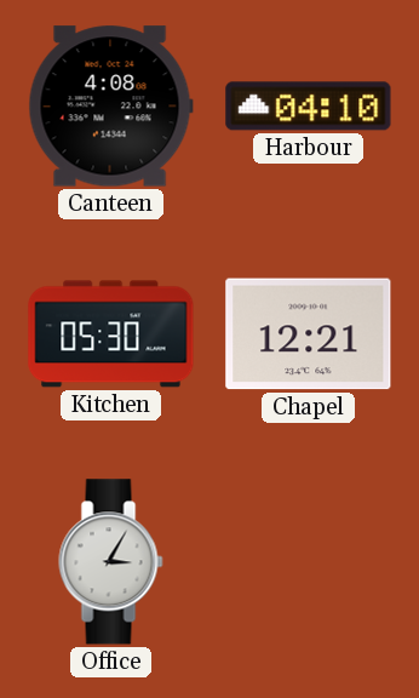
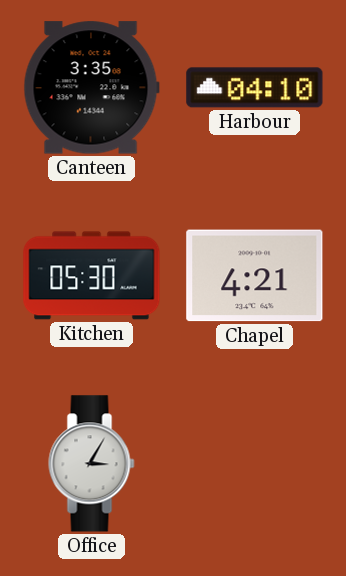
Canteen: 4:08 -> 3:35
Chapel: 12:21 -> 4:21
